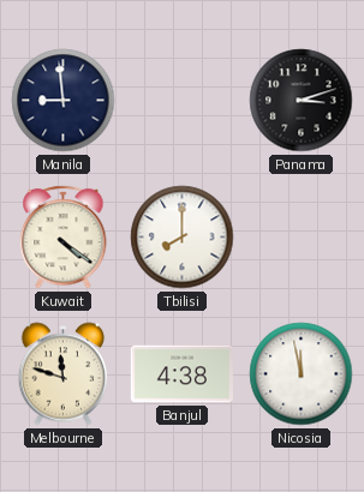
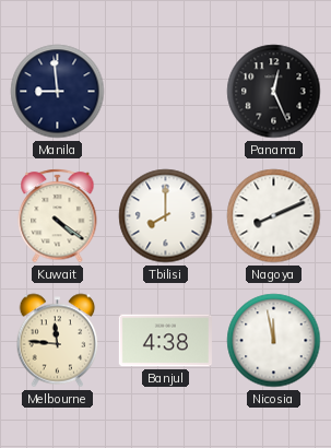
Panama: 3:12 -> 12:26
Nagoya: none -> 8:11
Melbourne: 11:48 -> 11:46
